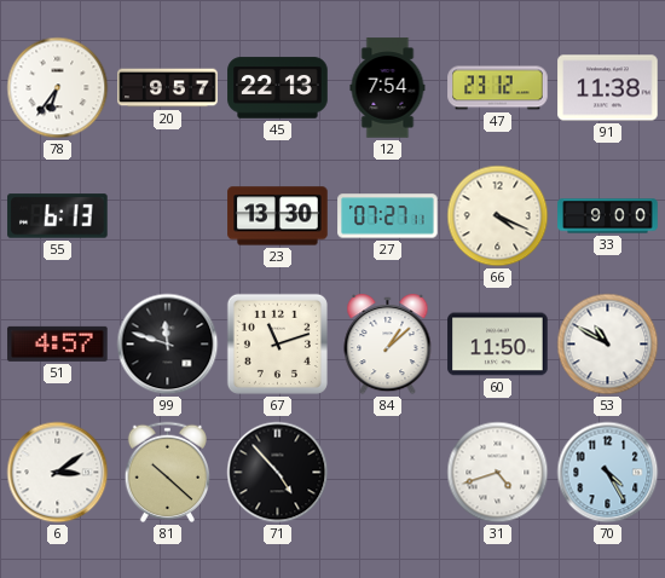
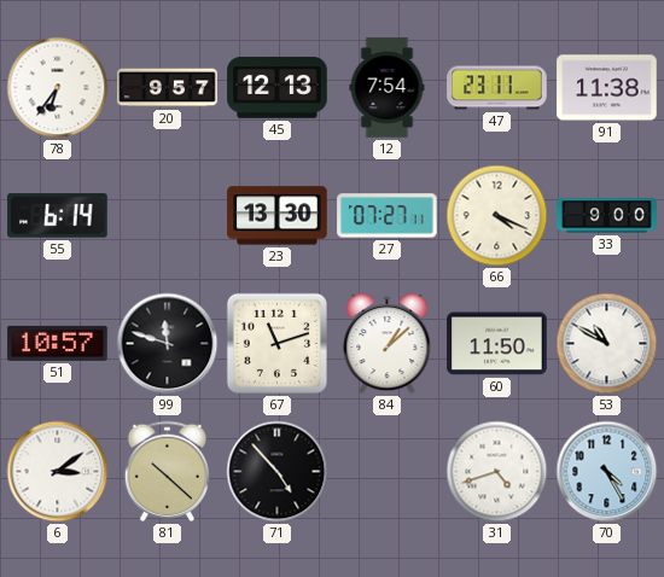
45: 22:13 -> 12:13
47: 23:12 -> 23:11
55: 6:13 -> 6:14
51: 4:57 -> 10:57
